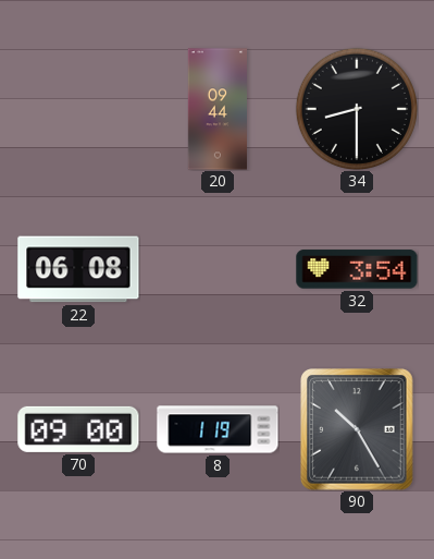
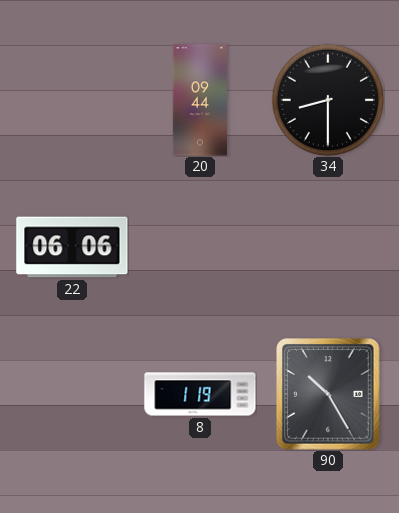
22: 06:08 -> 06:06
32: 3:54 -> none
70: 09:00 -> none
